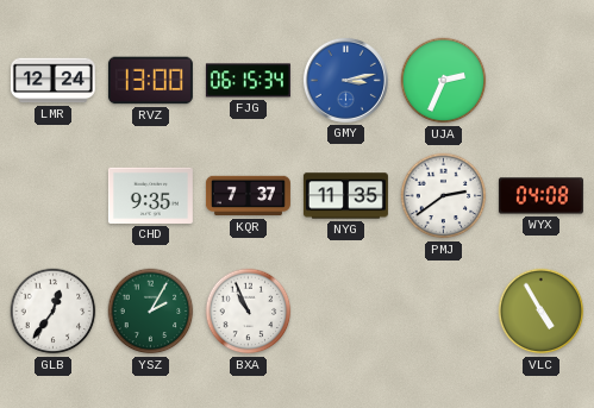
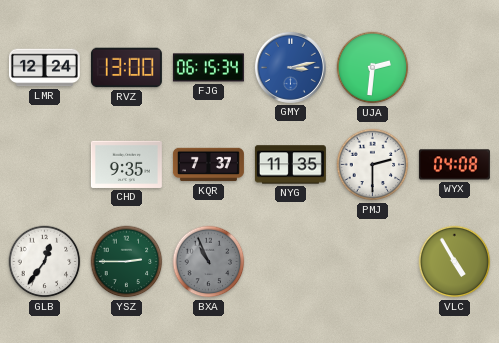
UJA: 2:34 -> 2:31
PMJ: 2:39 -> 2:30
YSZ: 2:05 -> 2:45
BXA dial: white -> grey
